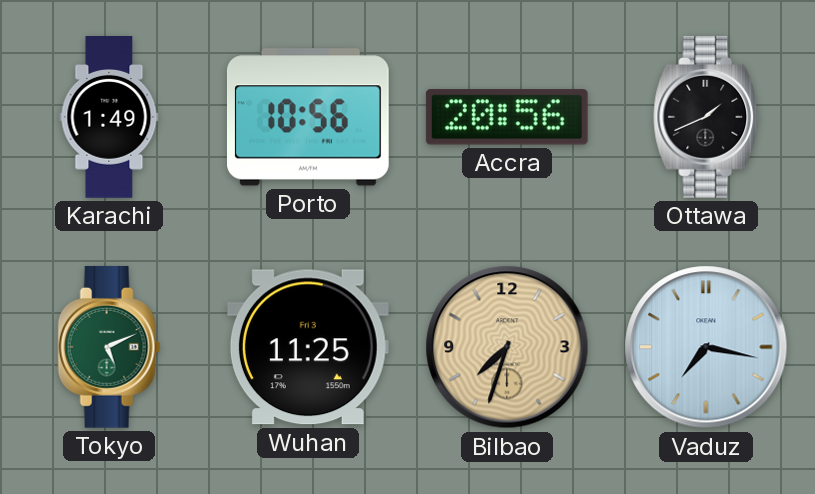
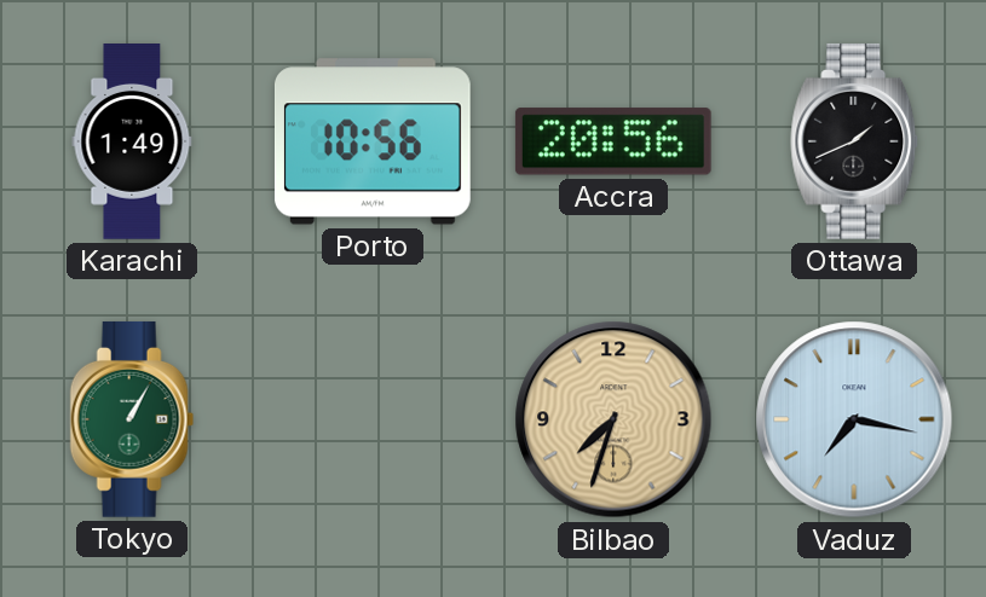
Tokyo: 5:11 -> 1:05
Wuhan: 11:25 -> none
